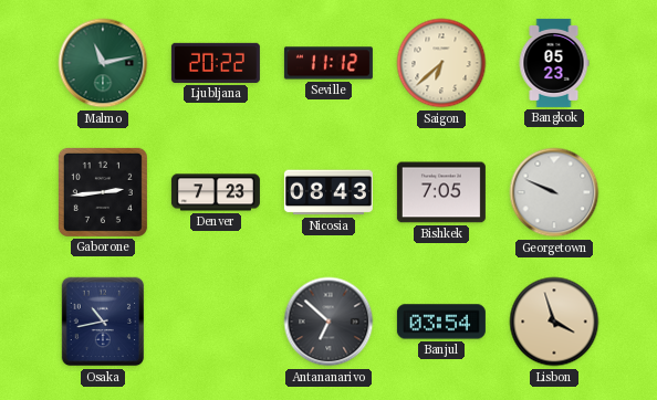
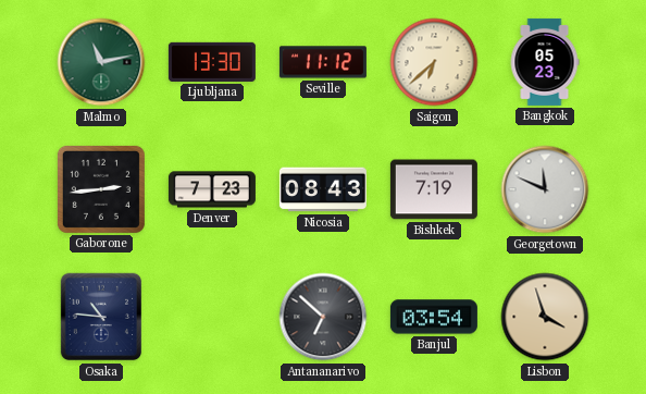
Ljubljana: 20:22 -> 13:30
Bishkek: 7:05 -> 7:19
Georgetown: 9:49 -> 11:49
Osaka: 10:43 -> 10:46
